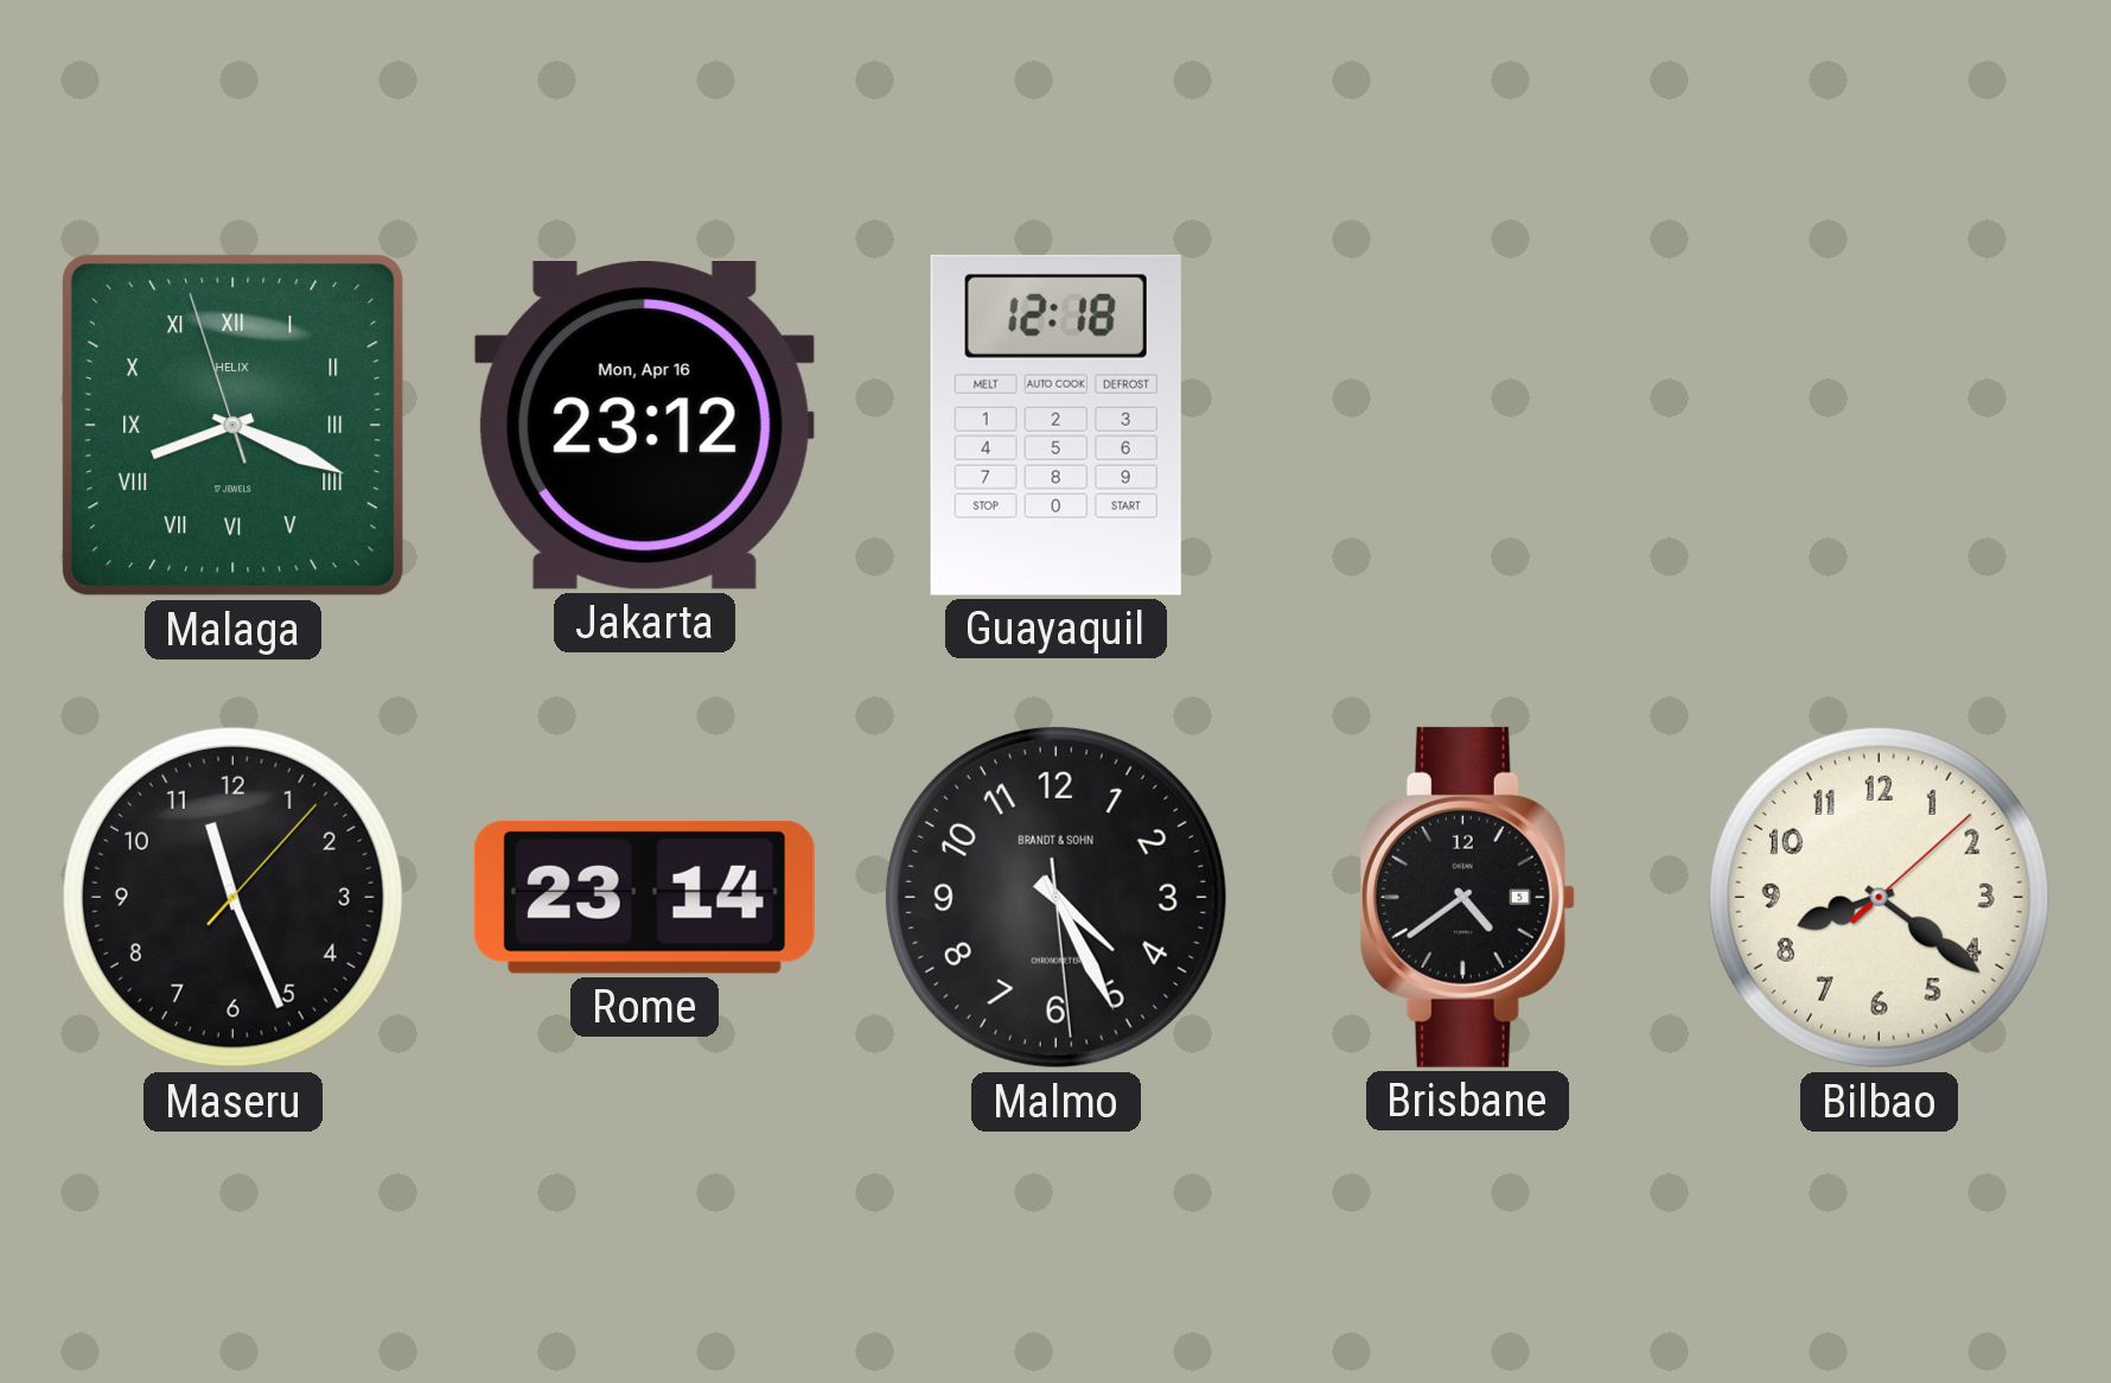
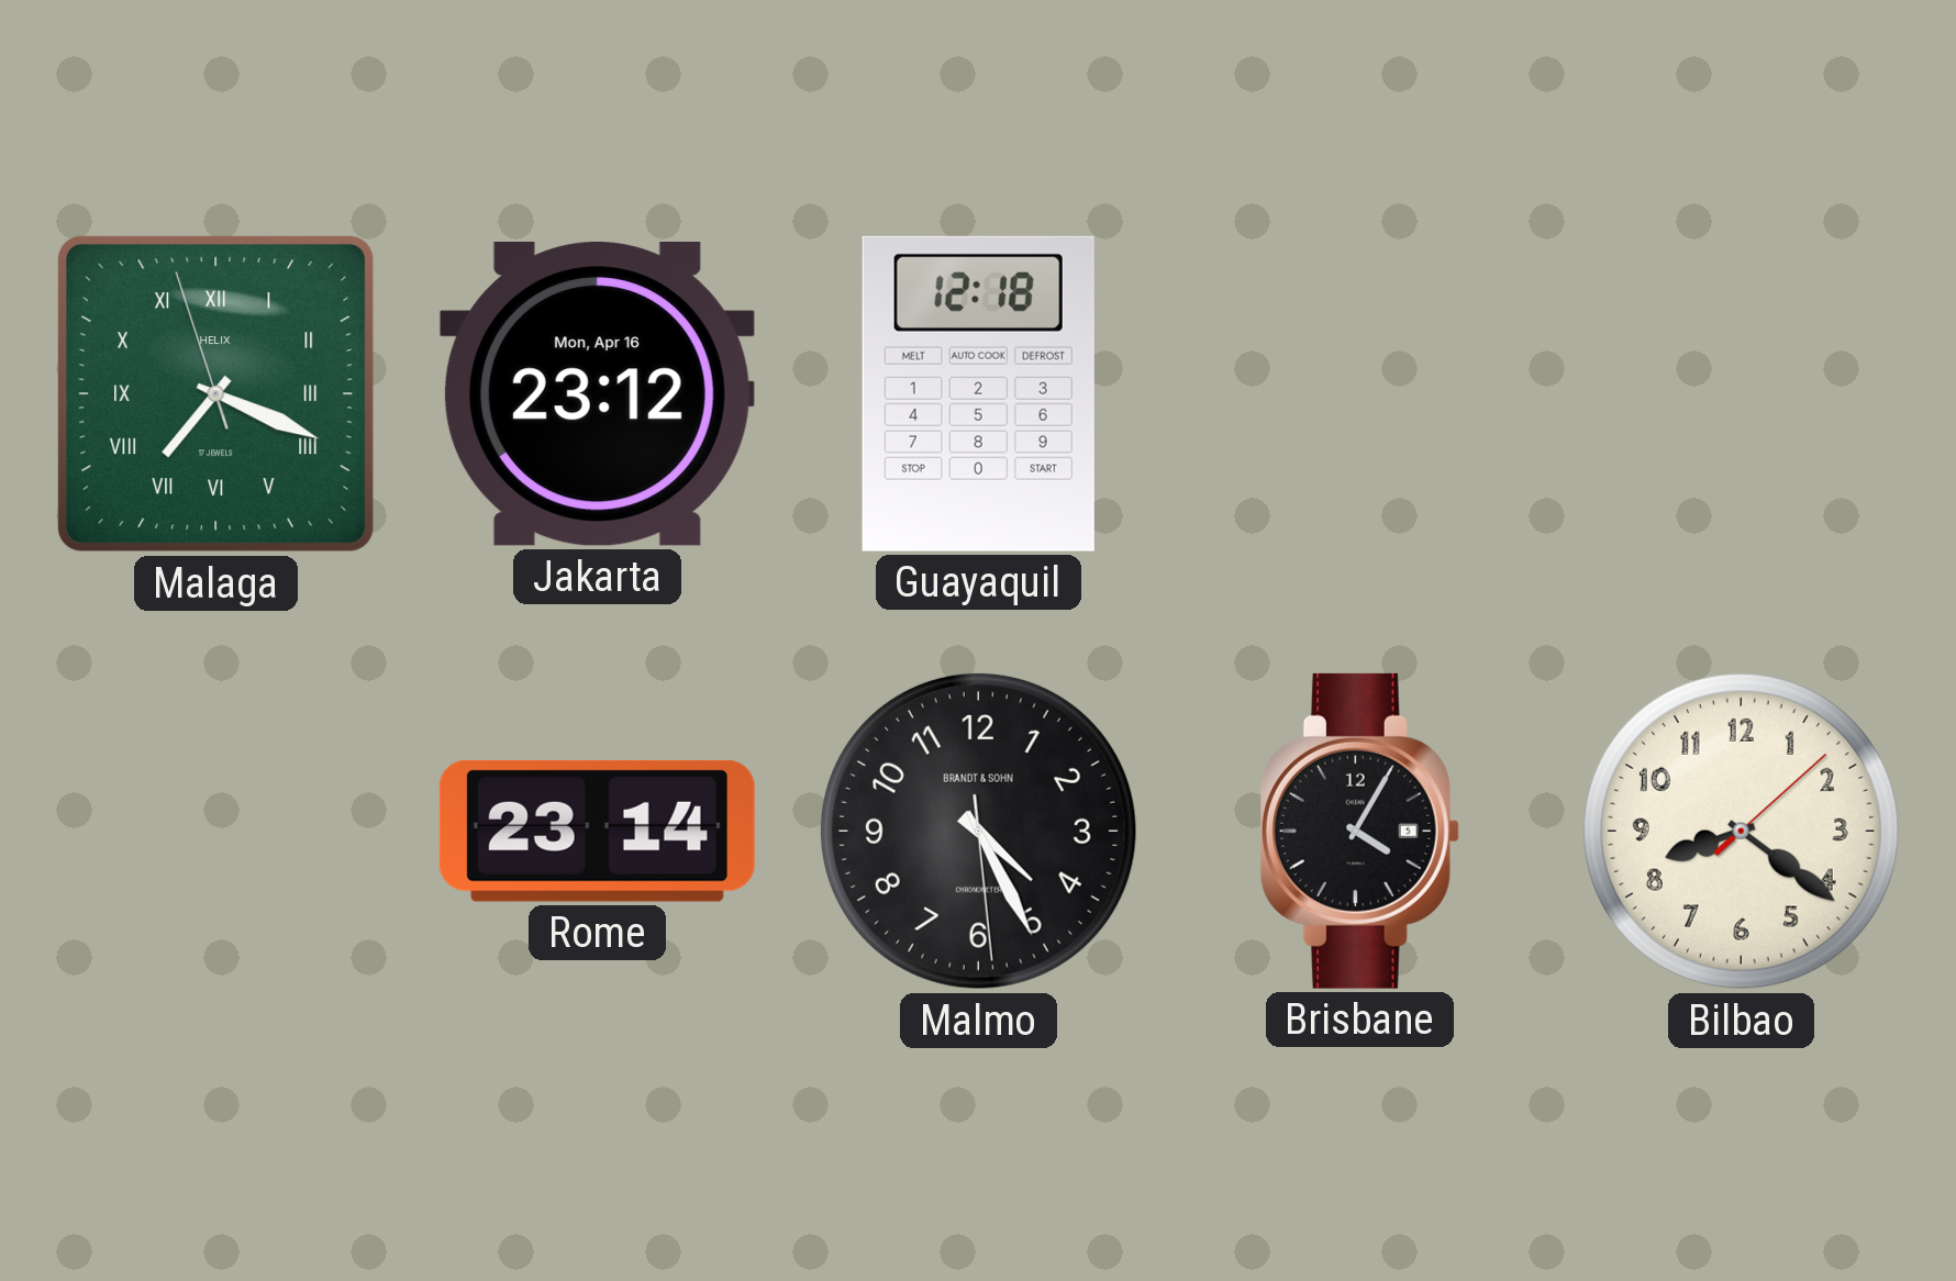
Malaga: 8:18 -> 7:18
Maseru: 11:26 -> none
Brisbane: 4:39 -> 4:05
